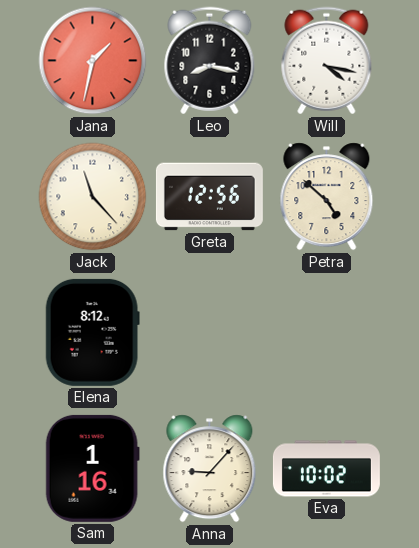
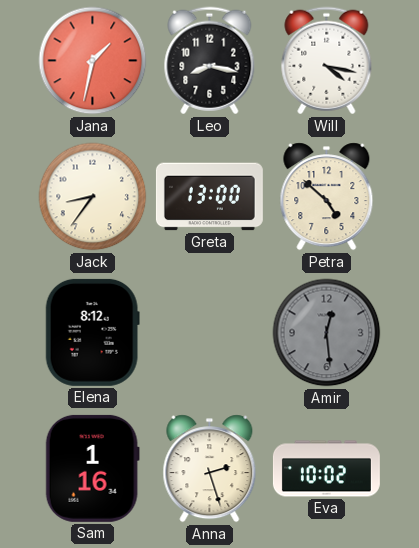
Jack: 11:23 -> 8:36
Greta: 12:56 -> 13:00
Amir: none -> 12:29
Anna: 9:07 -> 2:27
